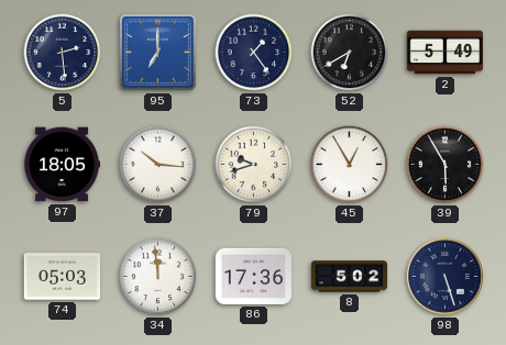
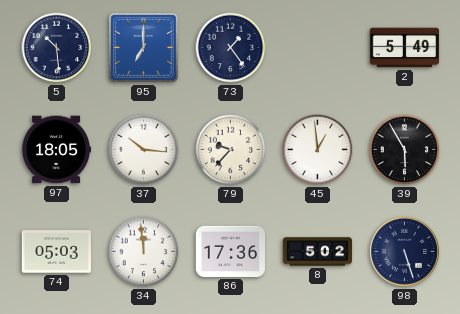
5: 2:29 -> 10:29
52: 6:40 -> none
79: 9:42 -> 9:37
45: 12:55 -> 12:59
